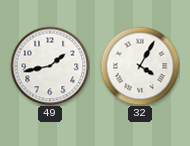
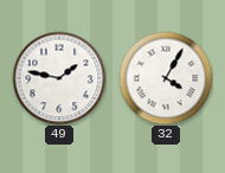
49: 1:43 -> 1:47
